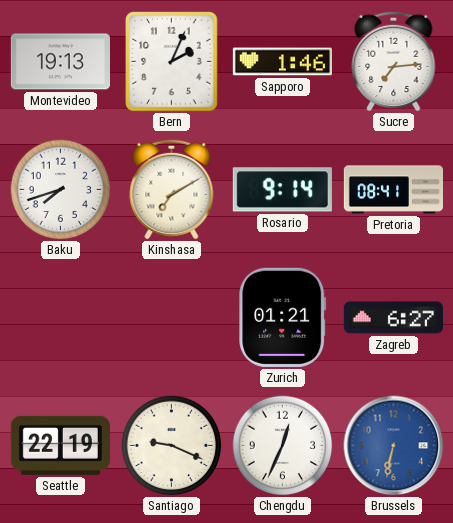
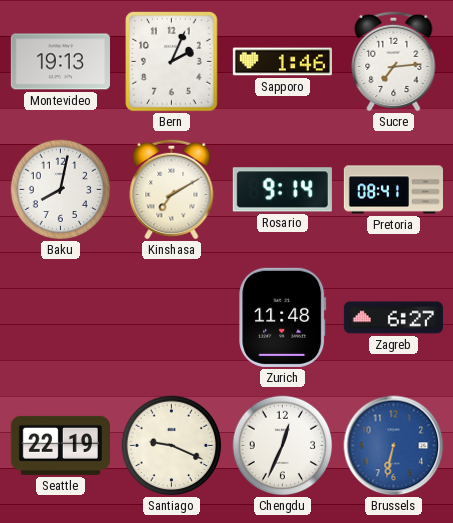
Baku: 7:42 -> 8:02
Zurich: 01:21 -> 11:48
